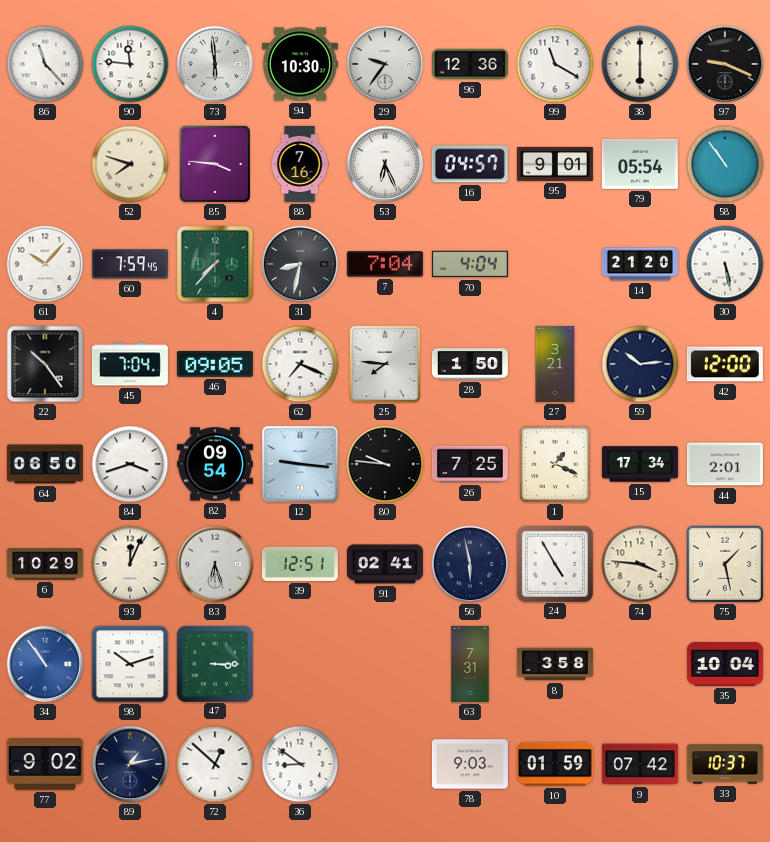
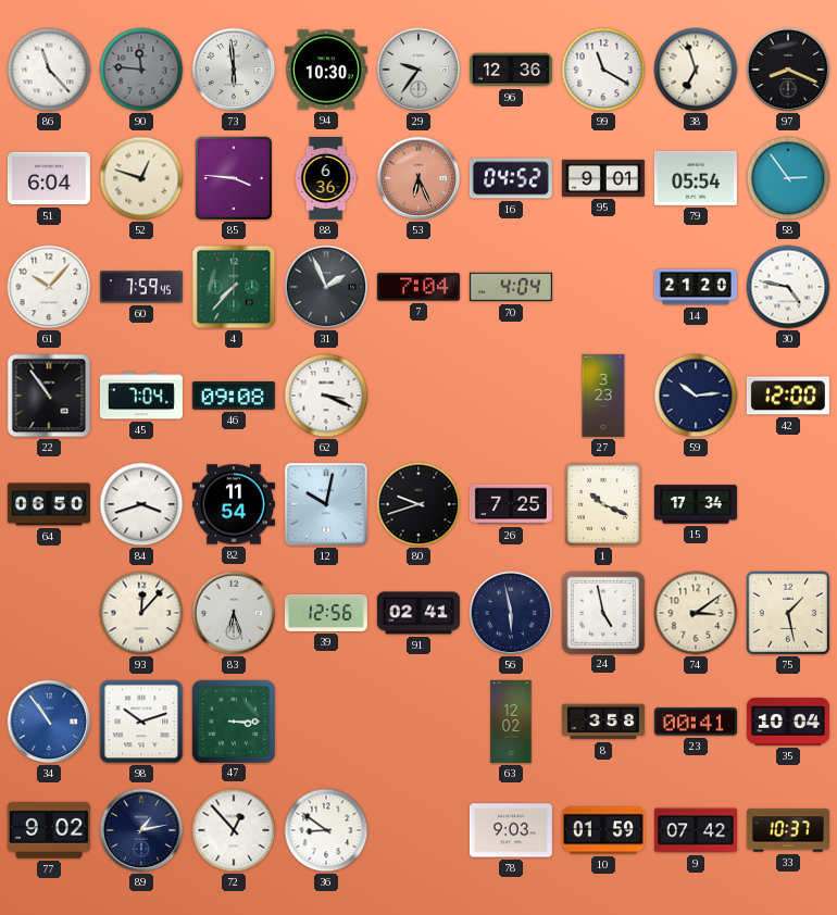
90 dial: white -> grey
38: 6:00 -> 6:57
97: 9:19 -> 8:19
51: none -> 6:04
52: 7:48 -> 12:48
88: 7:16 -> 6:36
53 dial: white -> salmon
16: 04:57 -> 04:52
58: 10:54 -> 2:54
31: 8:32 -> 1:56
30: 5:28 -> 4:47
22: 10:24 -> 10:54
46: 09:05 -> 09:08
62: 7:19 -> 3:19
25: 7:46 -> none
28: 1:50 -> none
27: 3:21 -> 3:23
82: 09:54 -> 11:54
12: 9:16 -> 10:02
80: 9:46 -> 9:42
1: 1:19 -> 10:19
44: 2:01 -> none
6: 10:29 -> none
93: 12:04 -> 12:07
39: 12:51 -> 12:56
24: 4:55 -> 4:58
74: 3:46 -> 3:09
63: 7:31 -> 12:02
23: none -> 00:41
72: 12:52 -> 12:53
